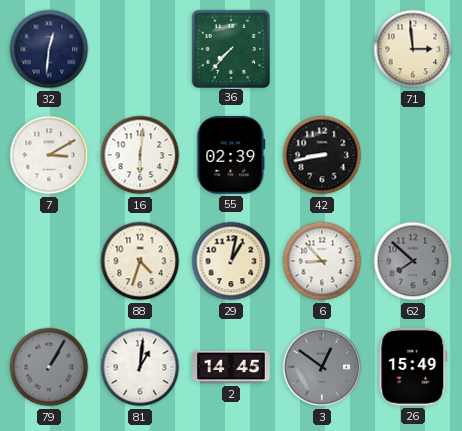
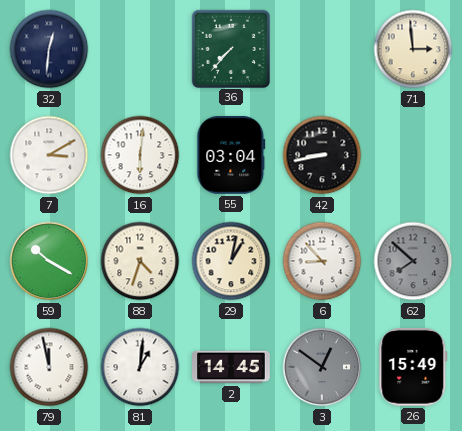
55: 02:39 -> 03:04
59: none -> 10:20
79: 1:05 -> 11:58
79 dial: grey -> white
